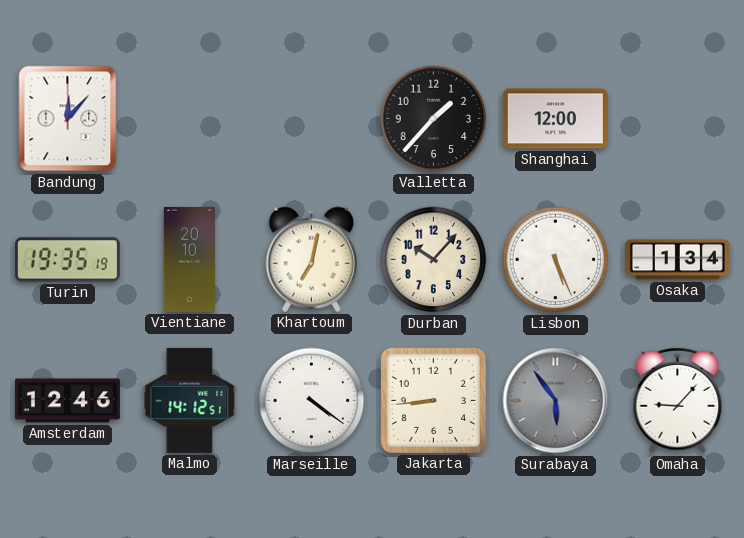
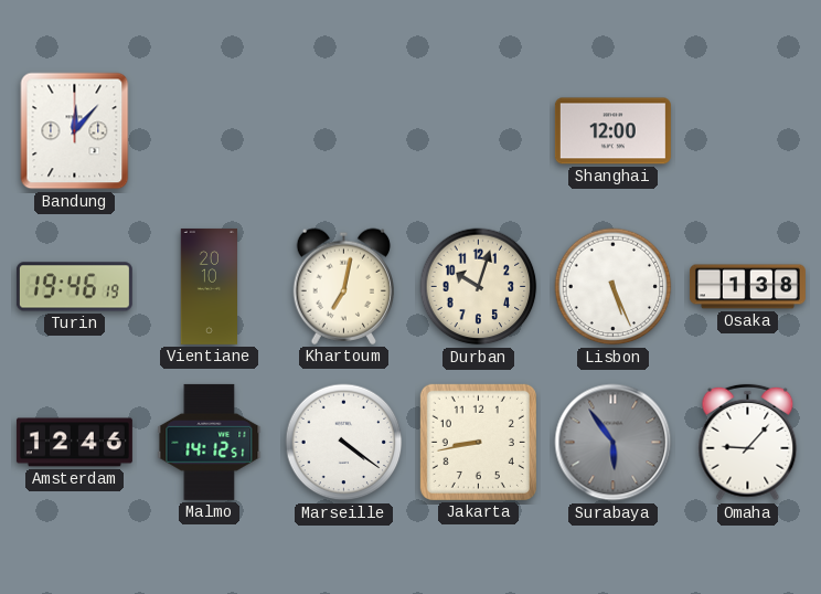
Valletta: 1:37 -> none
Turin: 19:35 -> 19:46
Durban: 10:07 -> 10:03
Osaka: 1:34 -> 1:38
Jakarta: 8:44 -> 8:43
